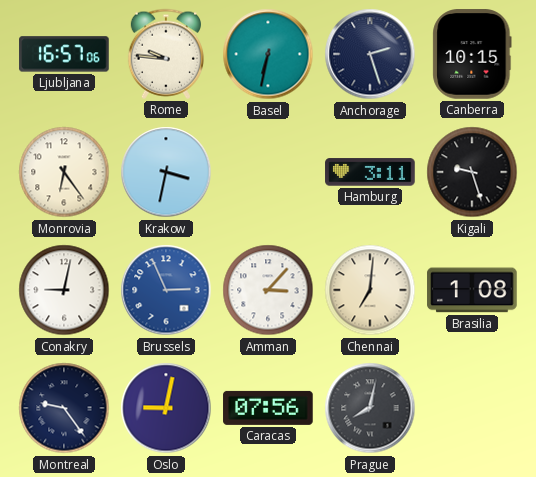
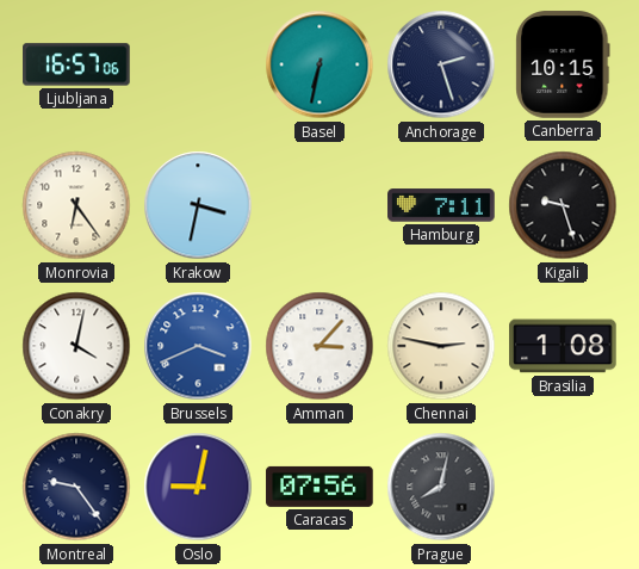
Rome: 9:46 -> none
Hamburg: 3:11 -> 7:11
Conakry: 9:02 -> 4:02
Brussels: 2:56 -> 3:41
Chennai: 7:01 -> 2:47
